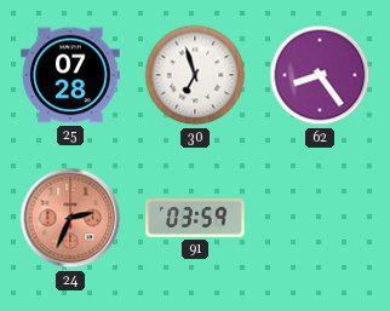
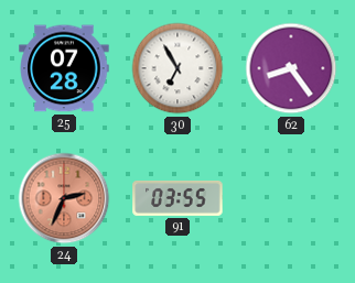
30: 6:57 -> 6:55
91: 03:59 -> 03:55
